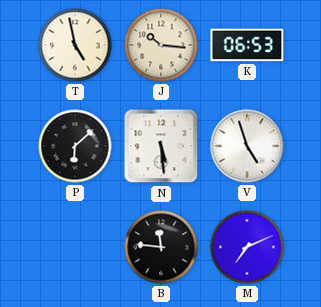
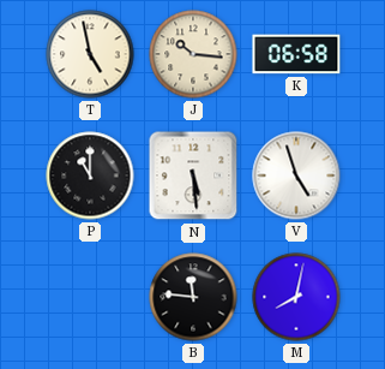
K: 06:53 -> 06:58
P: 6:08 -> 11:00
M: 7:11 -> 8:02
